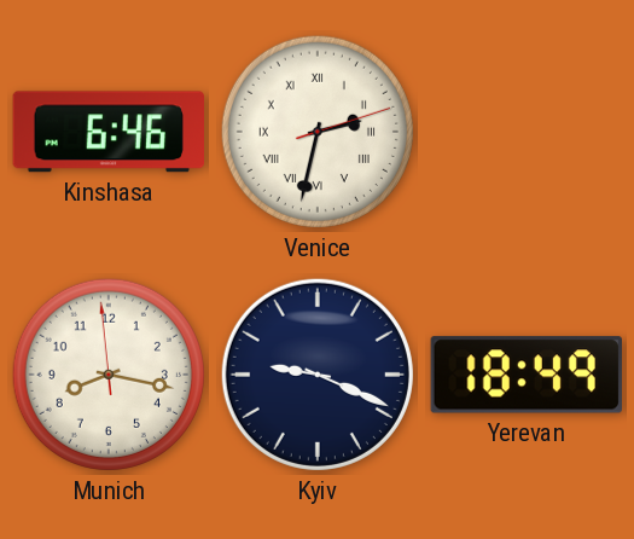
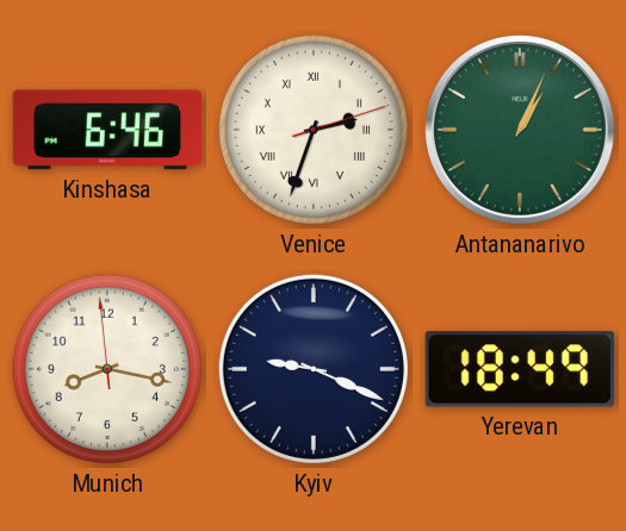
Venice: 2:32 -> 2:33
Antananarivo: none -> 1:04
